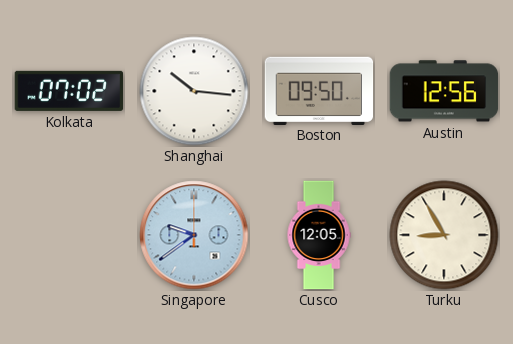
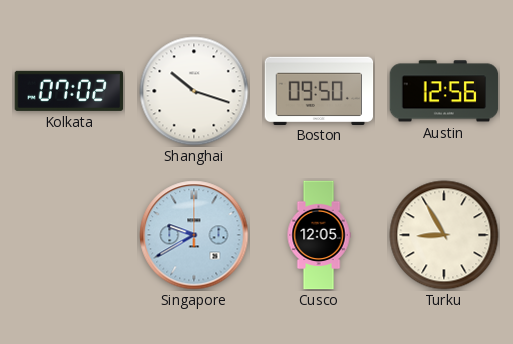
Shanghai: 10:16 -> 10:18
Singapore: 9:39 -> 9:40
